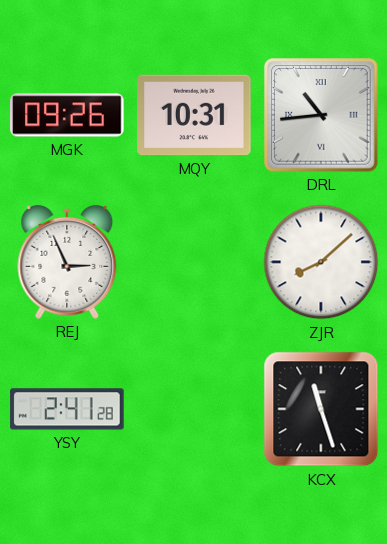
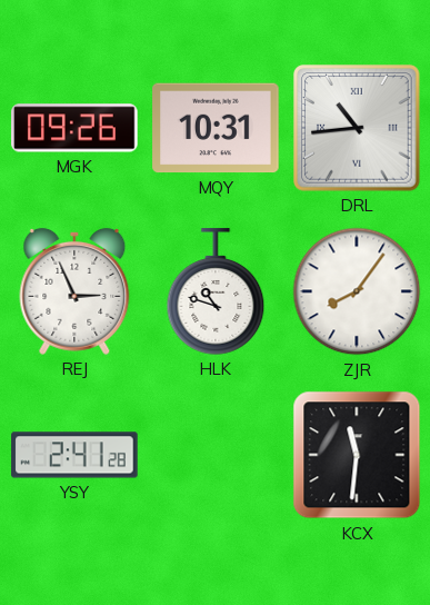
HLK: none -> 10:48
ZJR: 8:08 -> 8:06
KCX: 11:27 -> 11:31
